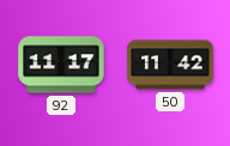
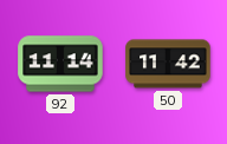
92: 11:17 -> 11:14
